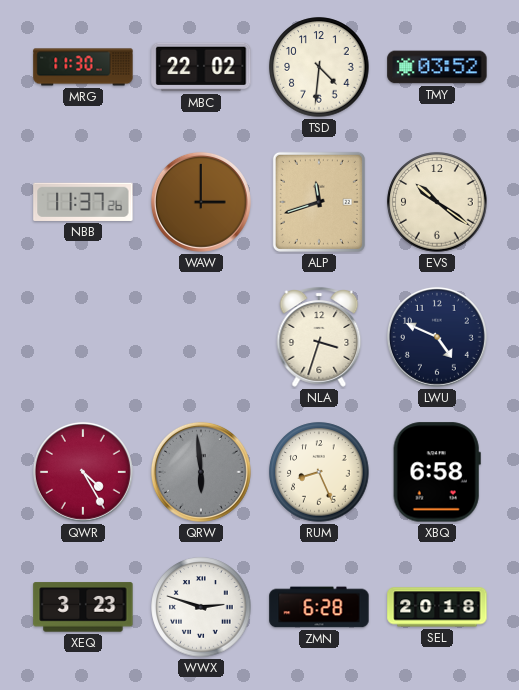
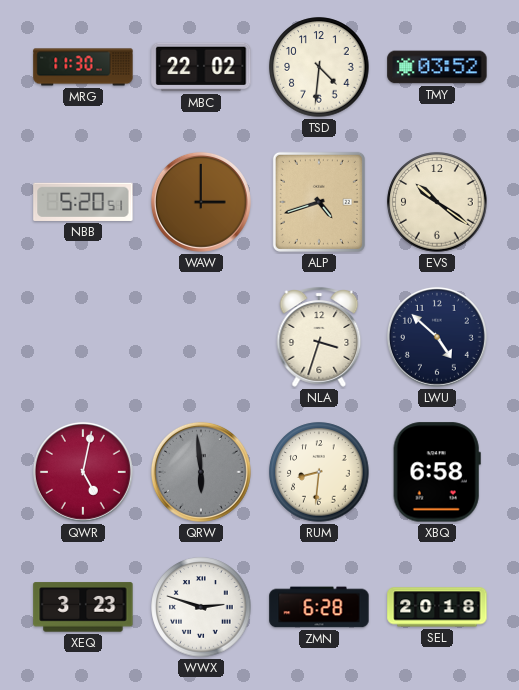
NBB: 11:37 -> 5:20
ALP: 11:42 -> 4:42
LWU: 4:49 -> 4:52
QWR: 4:25 -> 5:02
RUM: 8:26 -> 8:31
